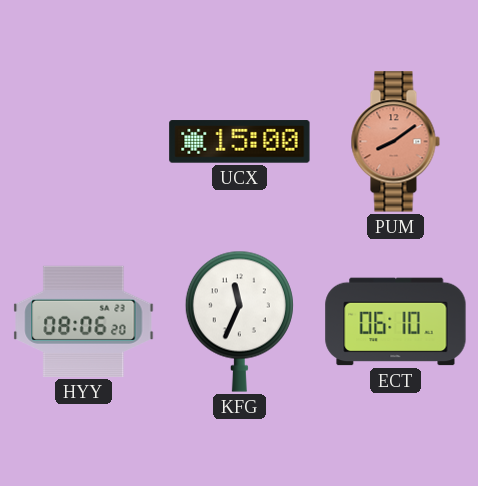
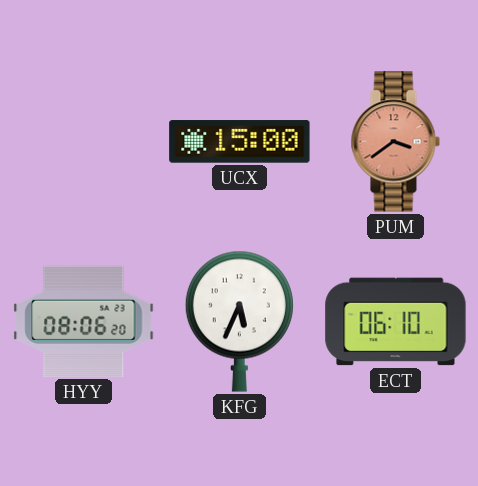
PUM: 8:09 -> 3:39
KFG: 11:34 -> 5:34
